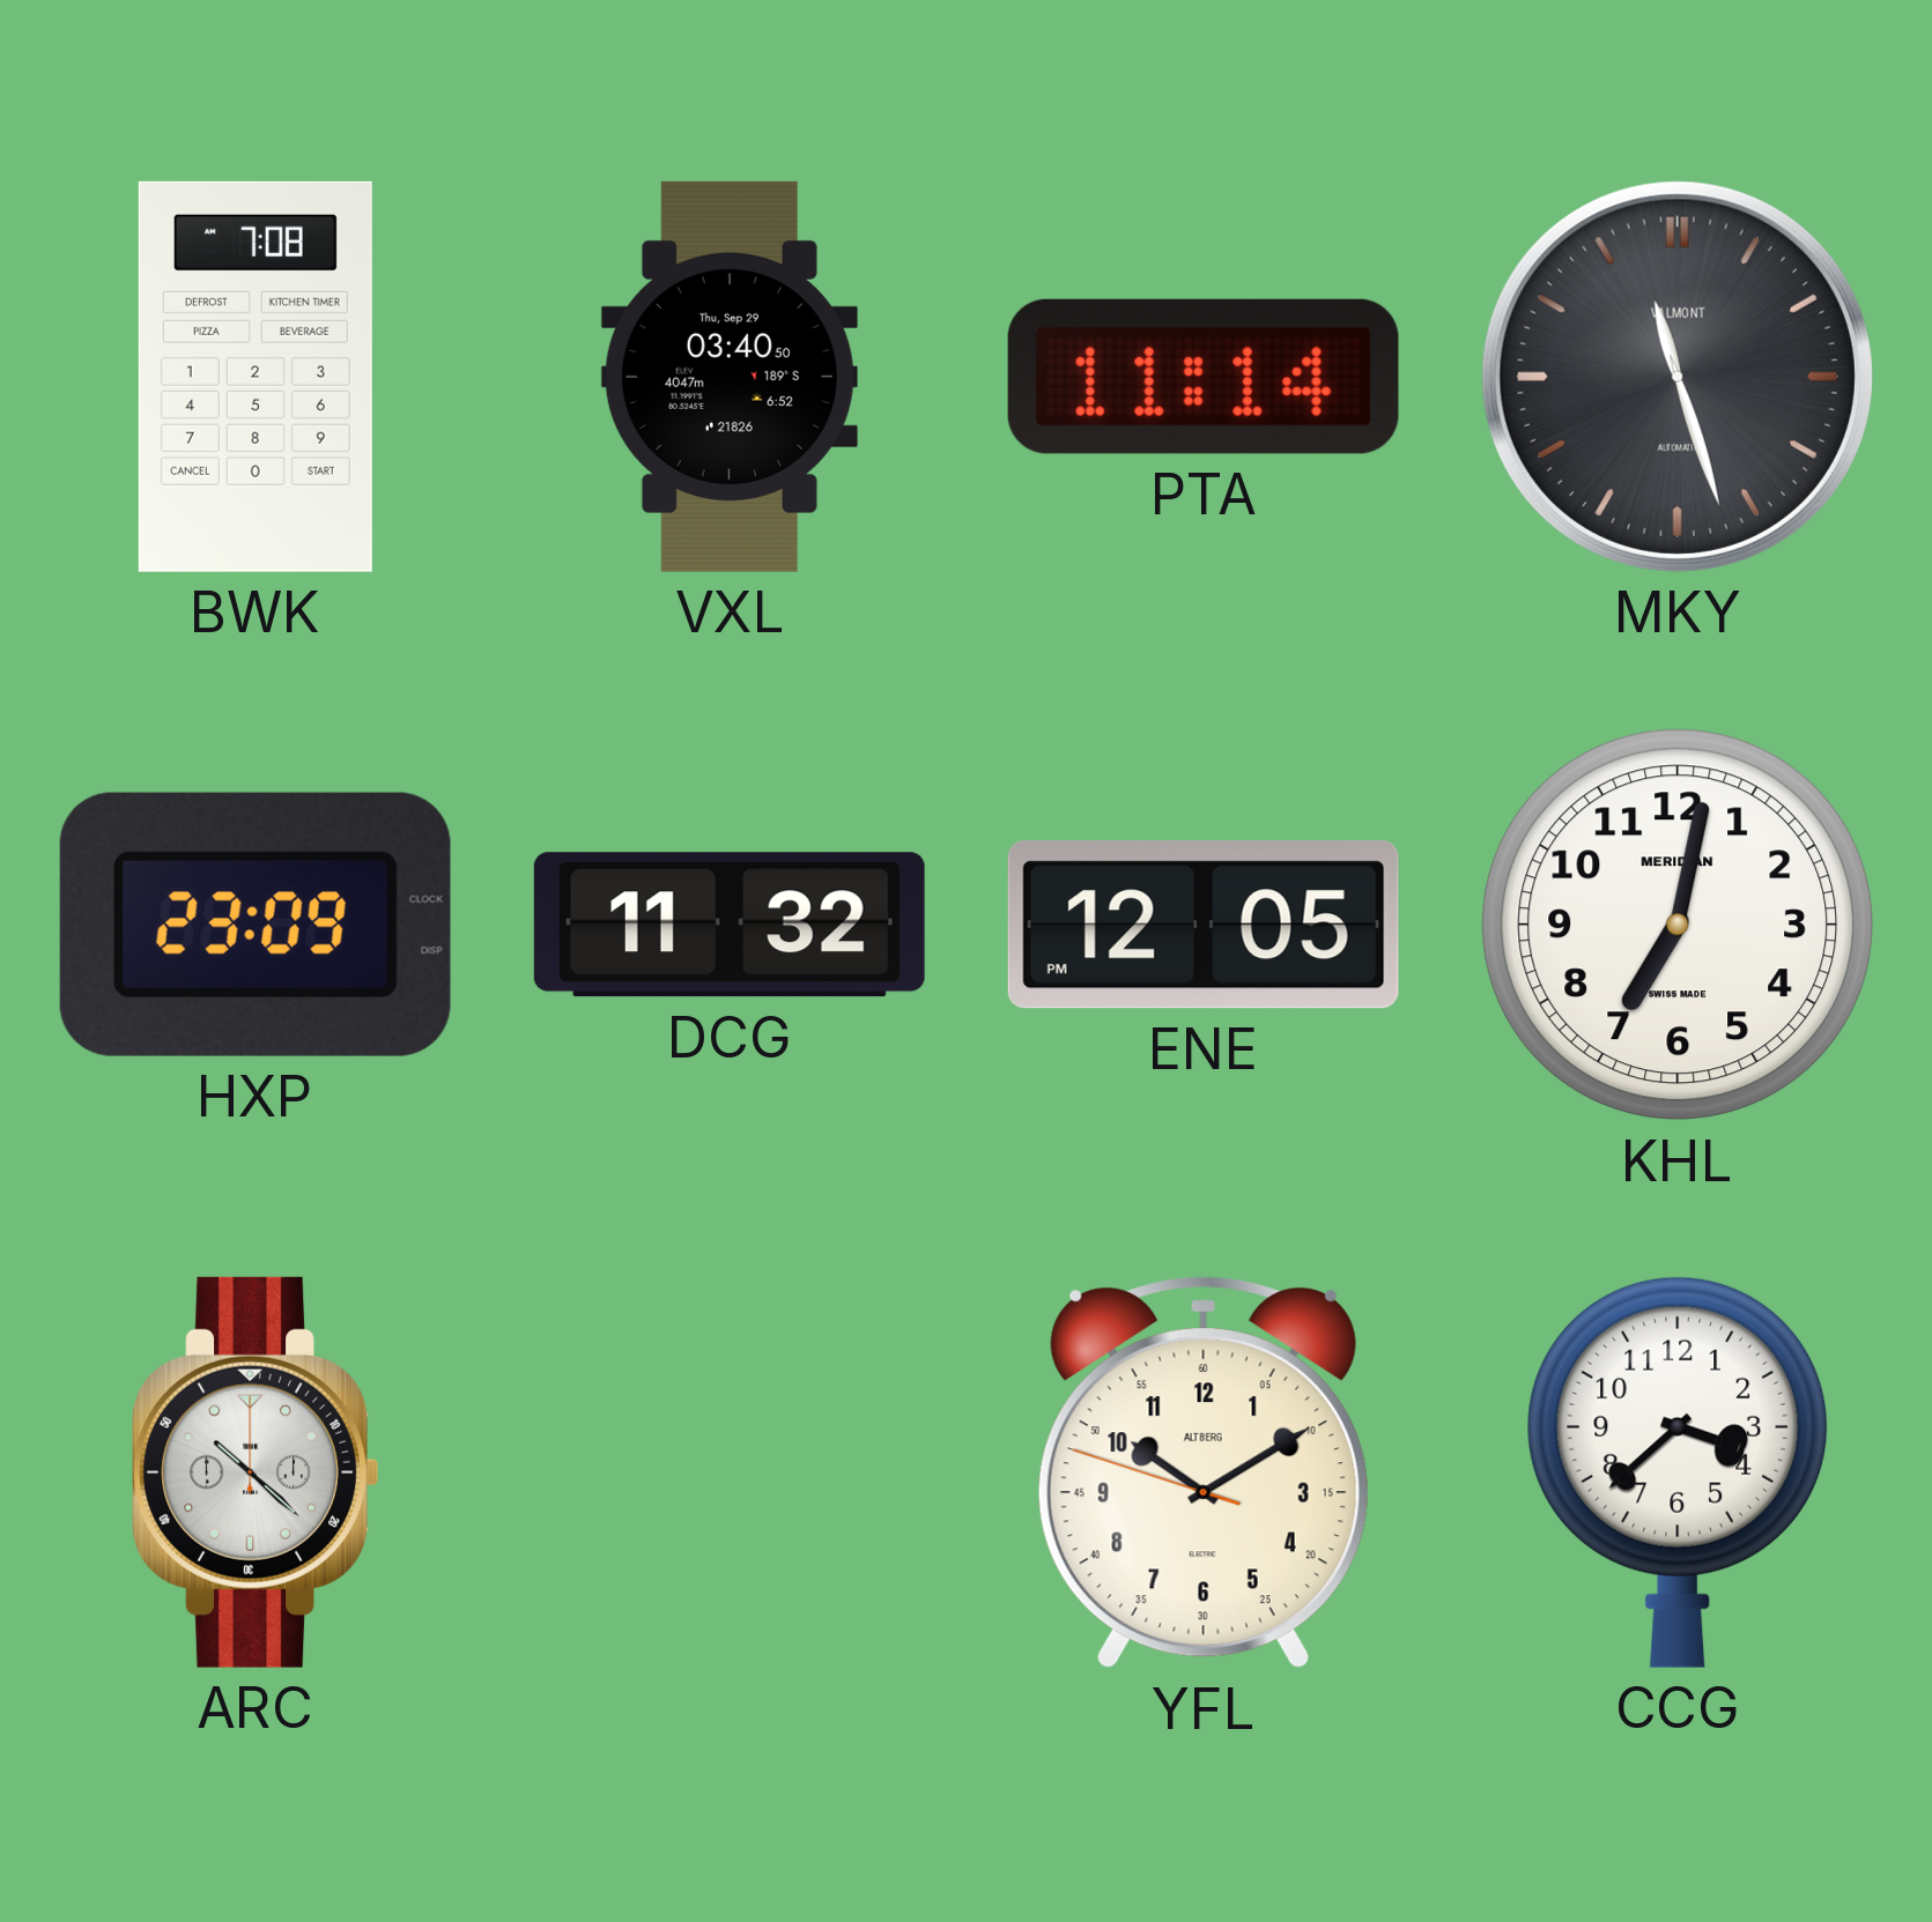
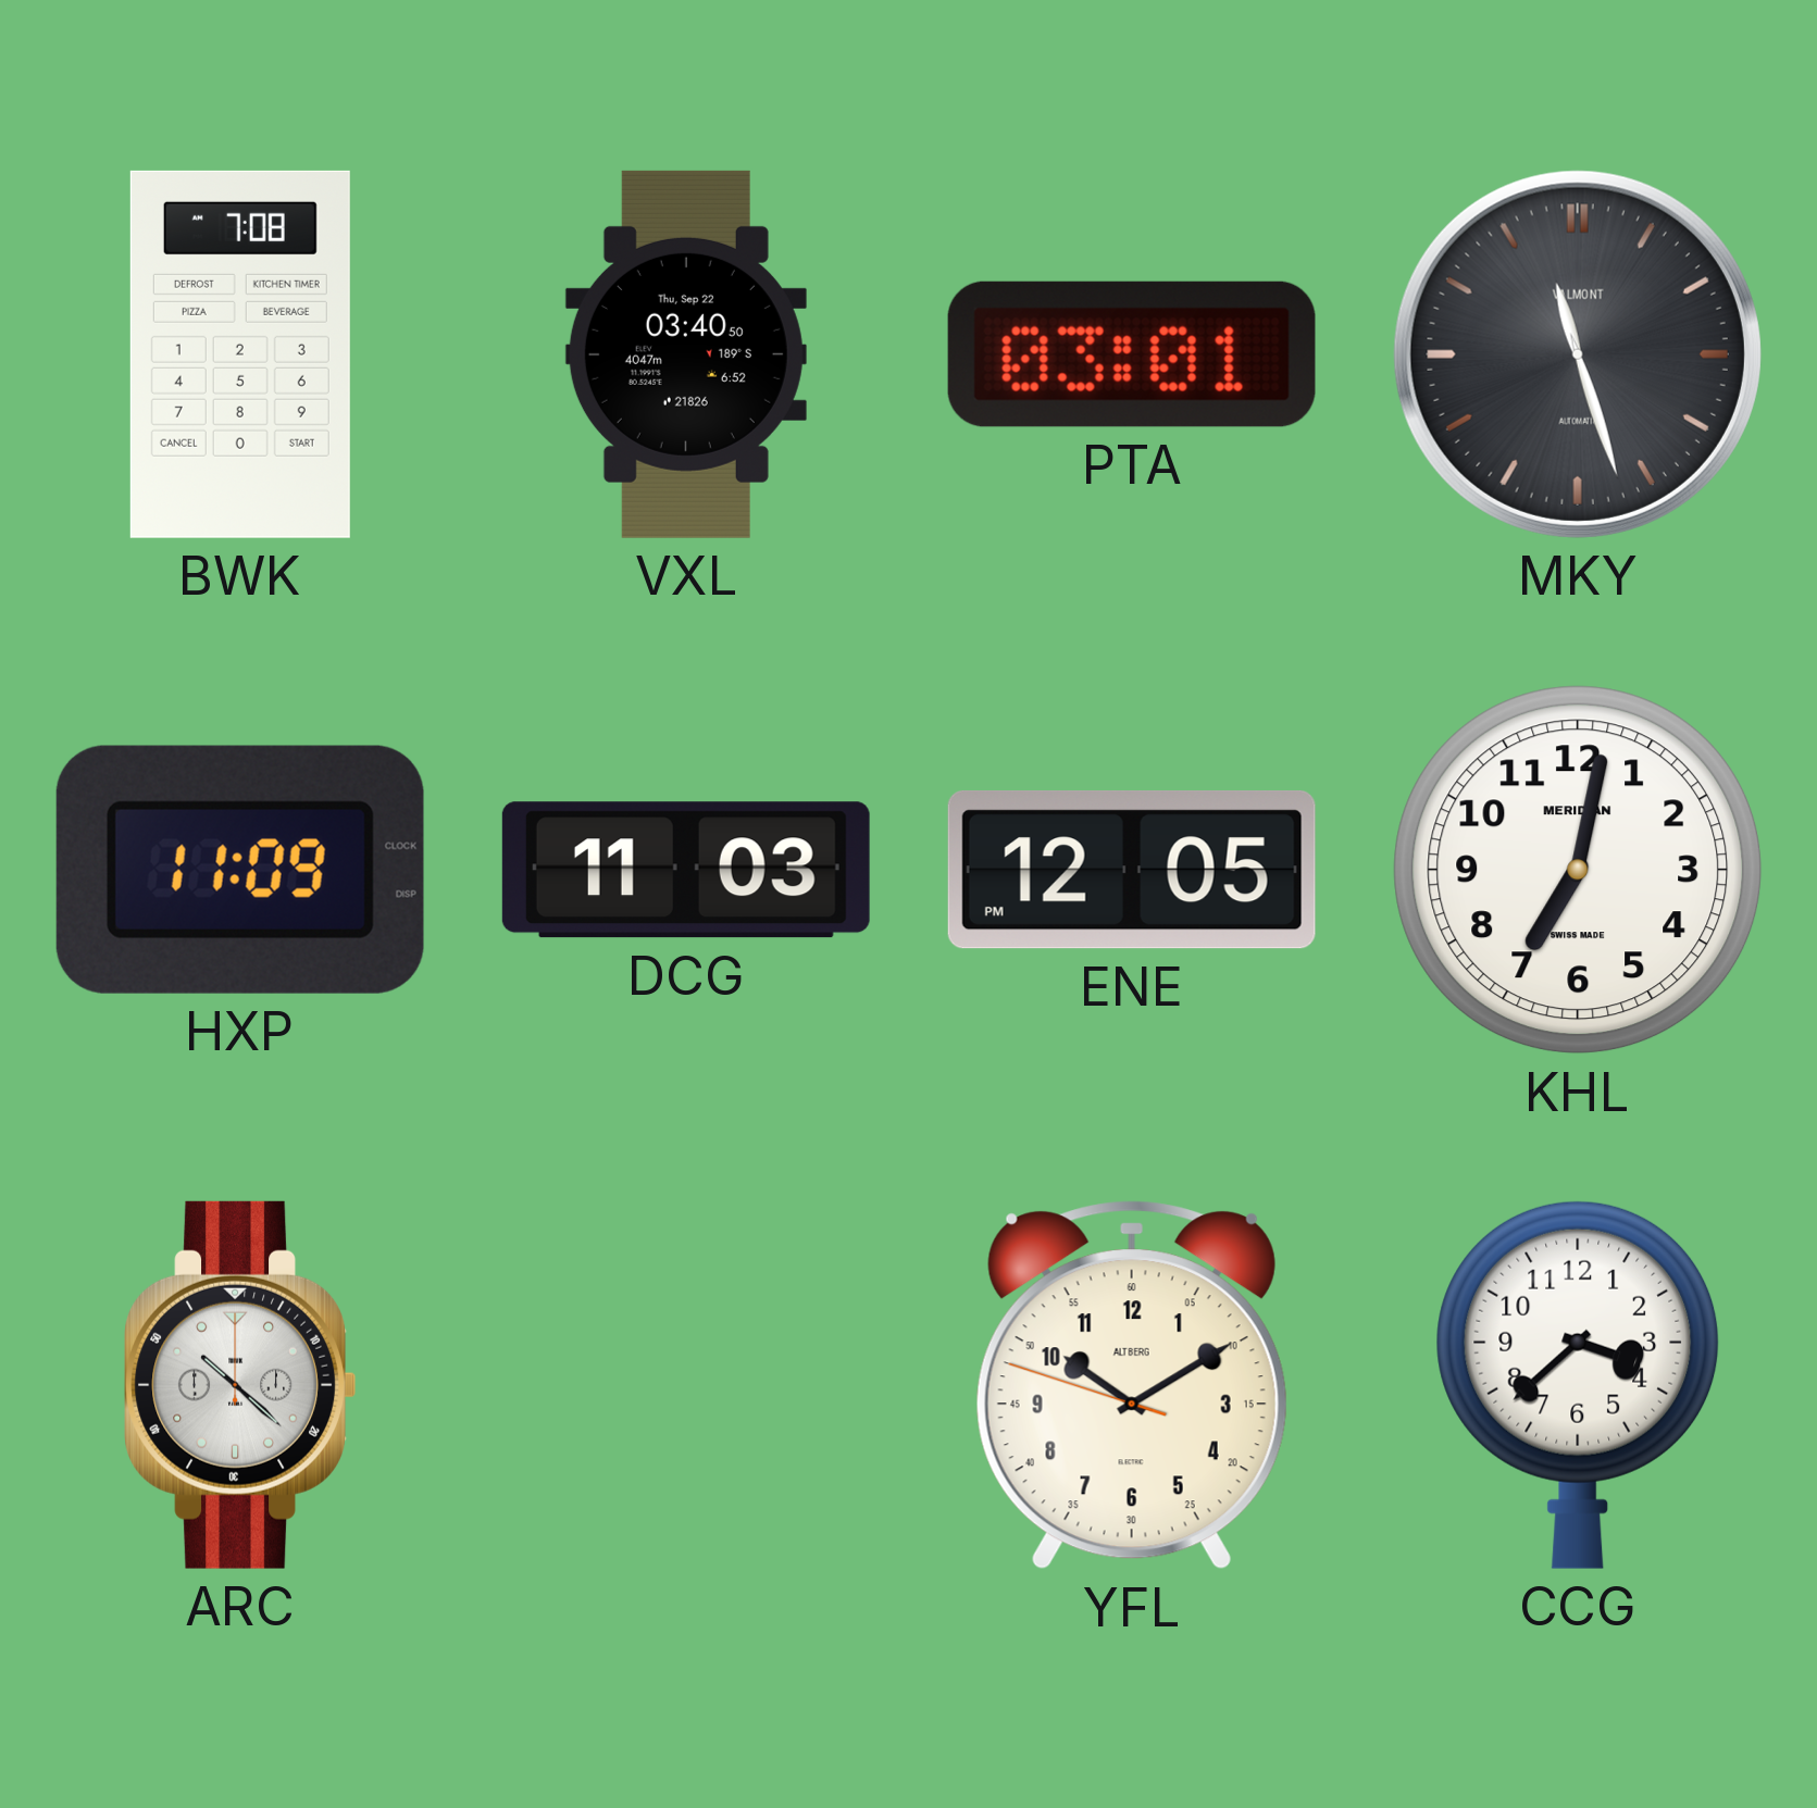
VXL date: Thu, Sep 29 -> Thu, Sep 22
PTA: 11:14 -> 03:01
HXP: 23:09 -> 11:09
DCG: 11:32 -> 11:03
